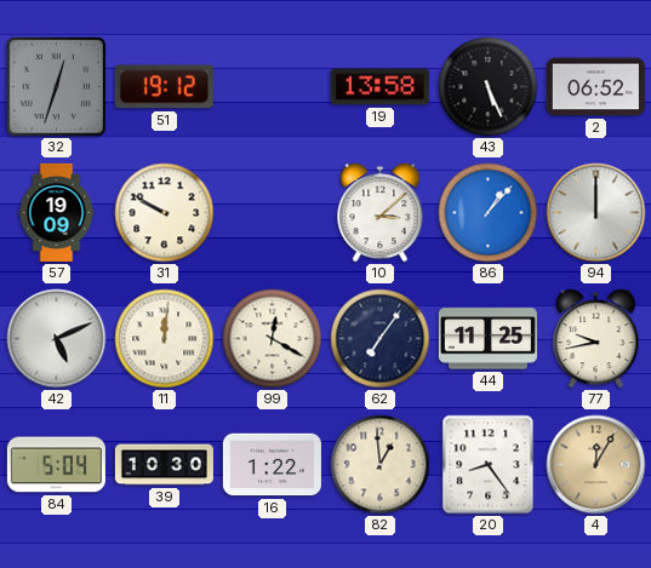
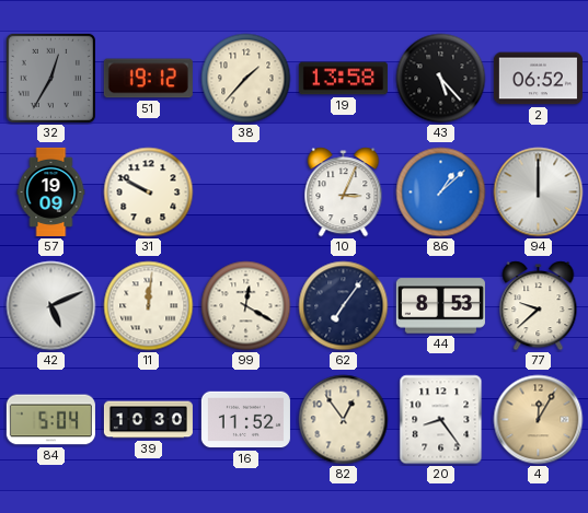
32: 12:33 -> 12:35
38: none -> 1:37
43: 5:26 -> 5:23
10: 3:08 -> 3:04
86: 1:07 -> 1:08
44: 11:25 -> 8:53
77: 9:43 -> 9:38
16: 1:22 -> 11:52
82: 12:59 -> 12:54
